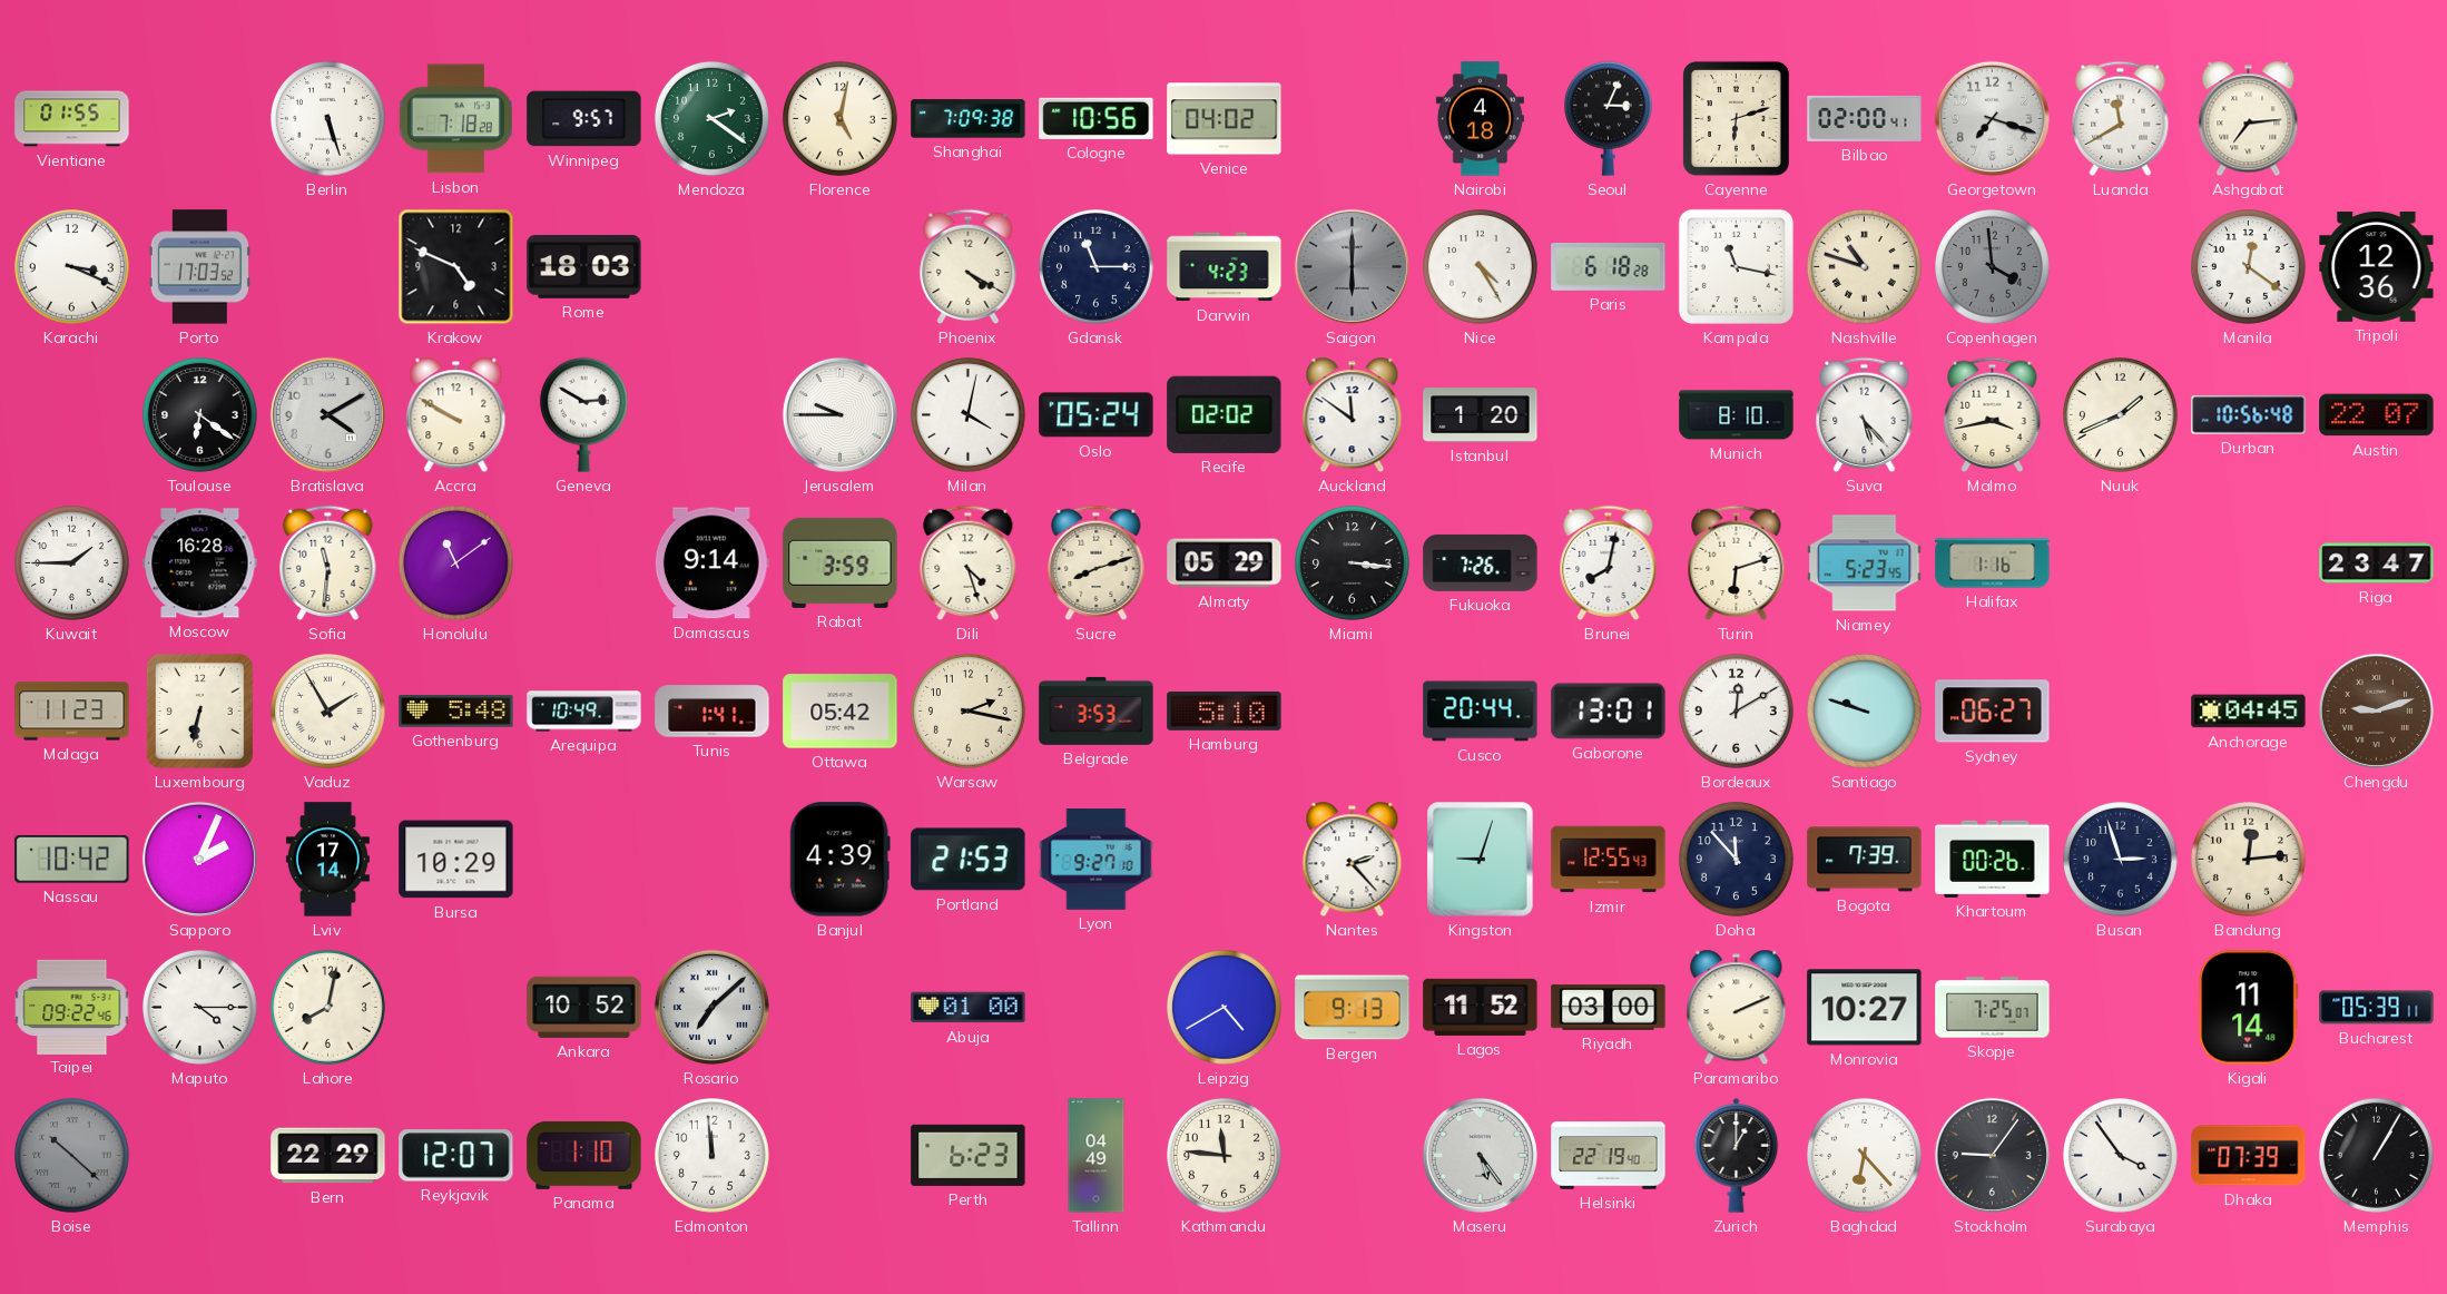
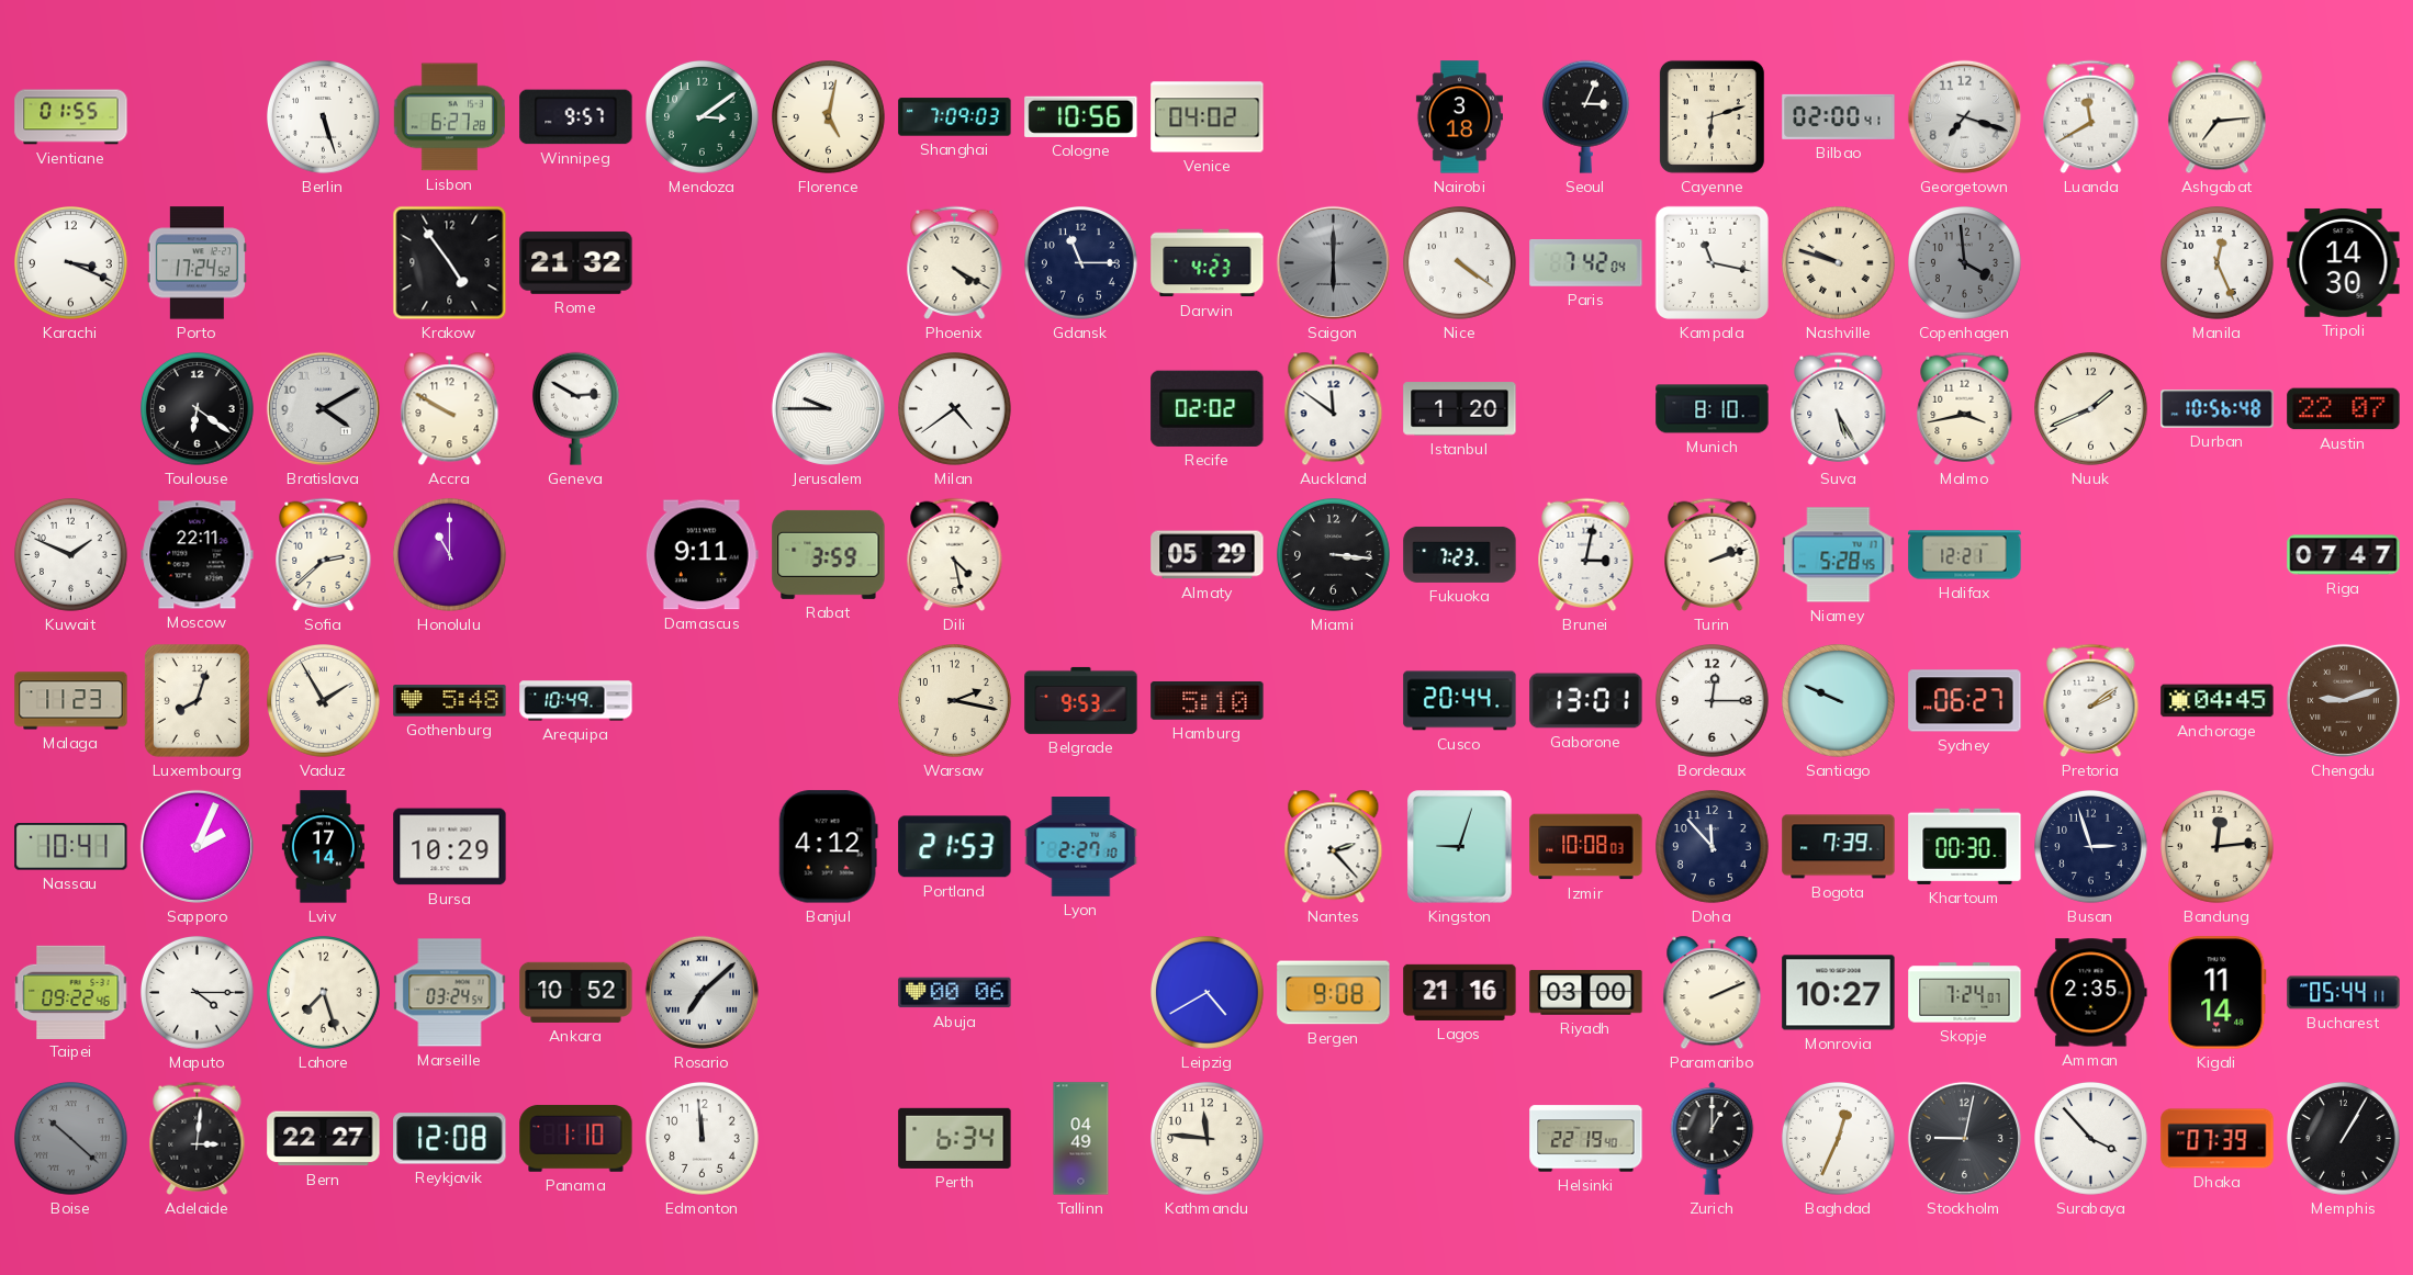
Lisbon: 7:18 -> 6:27
Mendoza: 2:21 -> 3:09
Shanghai: 7:09:38 -> 7:09:03
Nairobi: 4:18 -> 3:18
Porto: 17:03 -> 17:24
Krakow: 4:49 -> 4:54
Rome: 18:03 -> 21:32
Nice: 4:25 -> 4:21
Paris: 6:18 -> 7:42
Nashville: 10:48 -> 9:48
Manila: 12:21 -> 12:26
Tripoli: 12:36 -> 14:30
Milan: 4:02 -> 4:39
Oslo: 05:24 -> none
Suva: 5:23 -> 5:25
Kuwait: 1:45 -> 1:49
Moscow: 16:28 -> 22:11
Sofia: 11:31 -> 2:38
Honolulu: 11:09 -> 11:00
Damascus: 9:14 -> 9:11
Dili: 4:27 -> 4:28
Sucre: 8:12 -> none
Fukuoka: 7:26 -> 7:23
Brunei: 8:02 -> 3:02
Turin: 6:12 -> 2:12
Niamey: 5:23 -> 5:28
Halifax: 1:16 -> 12:21
Riga: 23:47 -> 07:47
Luxembourg: 6:32 -> 8:03
Tunis: 1:41 -> none
Ottawa: 05:42 -> none
Belgrade: 3:53 -> 9:53
Bordeaux: 12:10 -> 12:15
Santiago: 9:48 -> 9:49
Pretoria: none -> 2:09
Nassau: 10:42 -> 10:41
Banjul: 4:39 -> 4:12
Lyon: 9:27 -> 2:27
Izmir: 12:55 -> 10:08
Khartoum: 00:26 -> 00:30
Lahore: 8:02 -> 7:27
Marseille: none -> 03:24
Abuja: 01:00 -> 00:06
Bergen: 9:13 -> 9:08
Lagos: 11:52 -> 21:16
Skopje: 7:25 -> 7:24
Amman: none -> 2:35
Bucharest: 05:39 -> 05:44
Adelaide: none -> 3:01
Bern: 22:29 -> 22:27
Reykjavik: 12:07 -> 12:08
Perth: 6:23 -> 6:34
Maseru: 5:24 -> none
Baghdad: 6:23 -> 12:34
Stockholm: 9:06 -> 9:02
Surabaya: 3:54 -> 3:53
